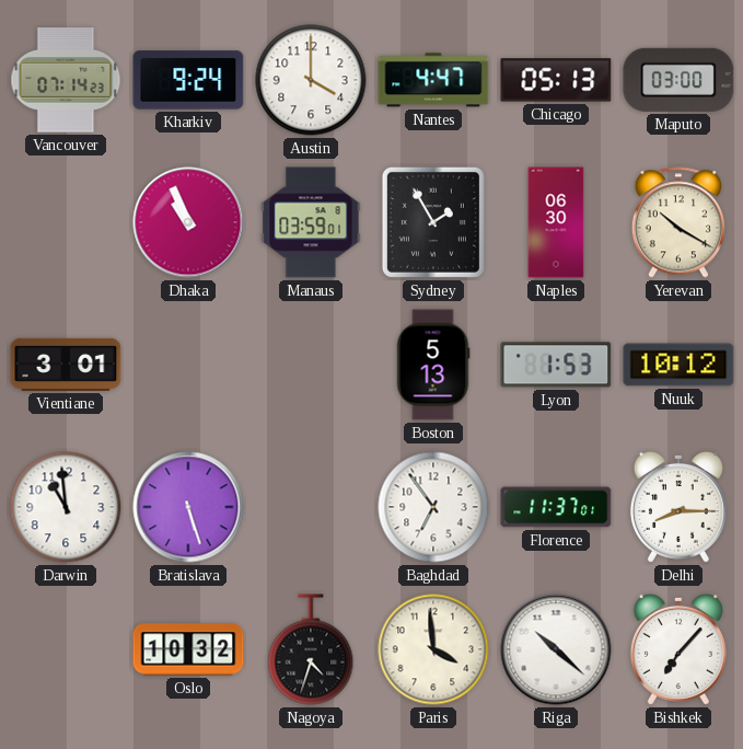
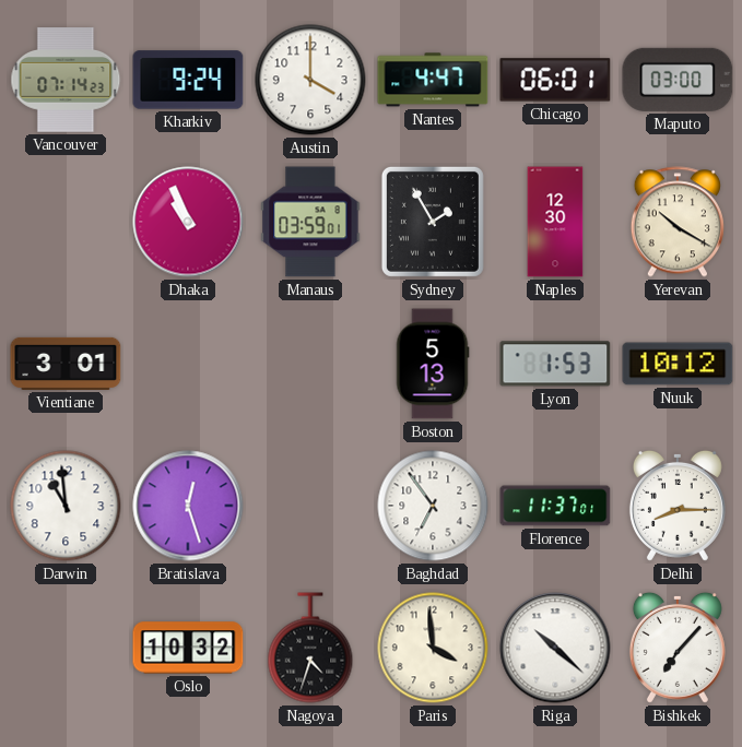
Chicago: 05:13 -> 06:01
Naples: 06:30 -> 12:30
Bratislava: 5:27 -> 12:27
